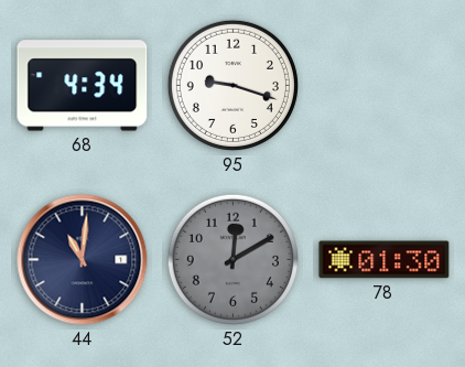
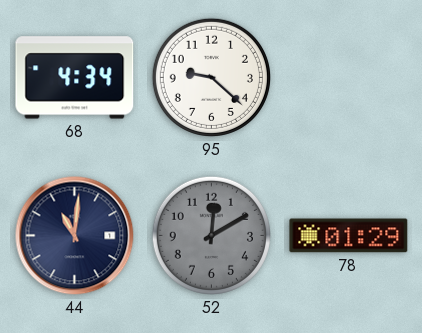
95: 9:18 -> 9:22
78: 01:30 -> 01:29
